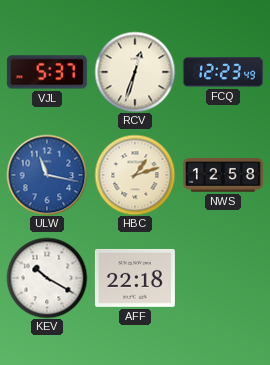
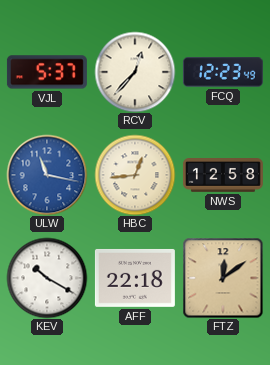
RCV: 12:33 -> 12:37
HBC: 1:12 -> 12:44
FTZ: none -> 12:09
